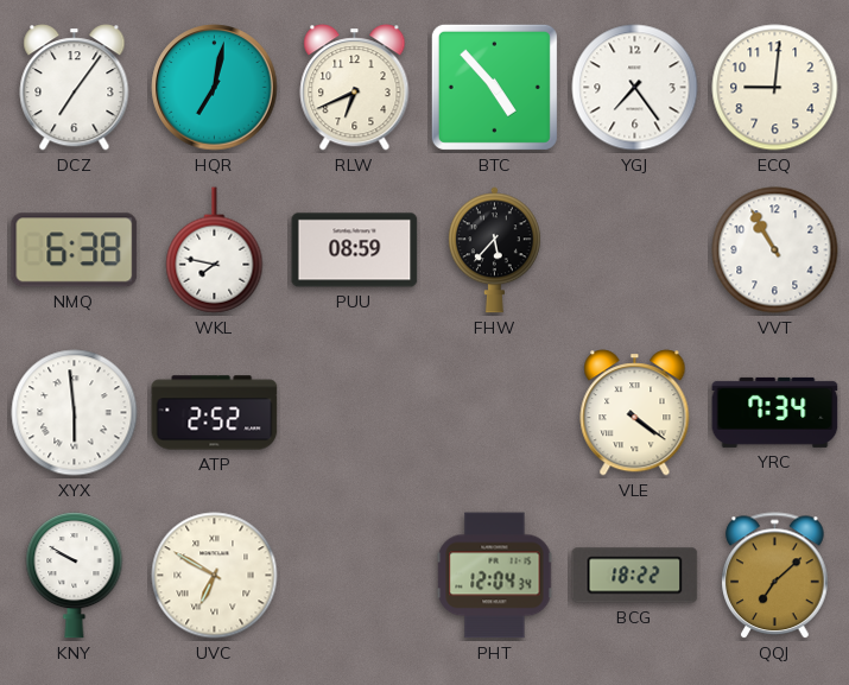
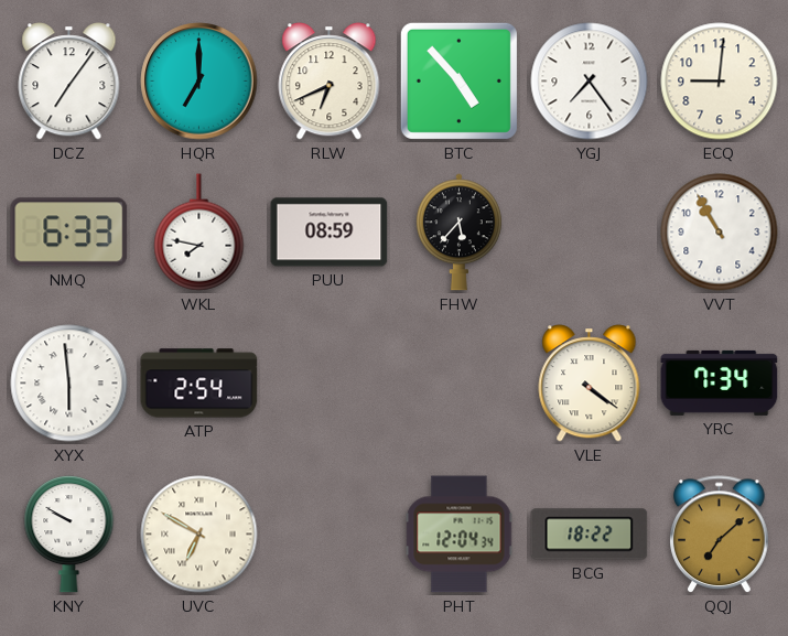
HQR: 7:02 -> 7:00
NMQ: 6:38 -> 6:33
ATP: 2:52 -> 2:54
